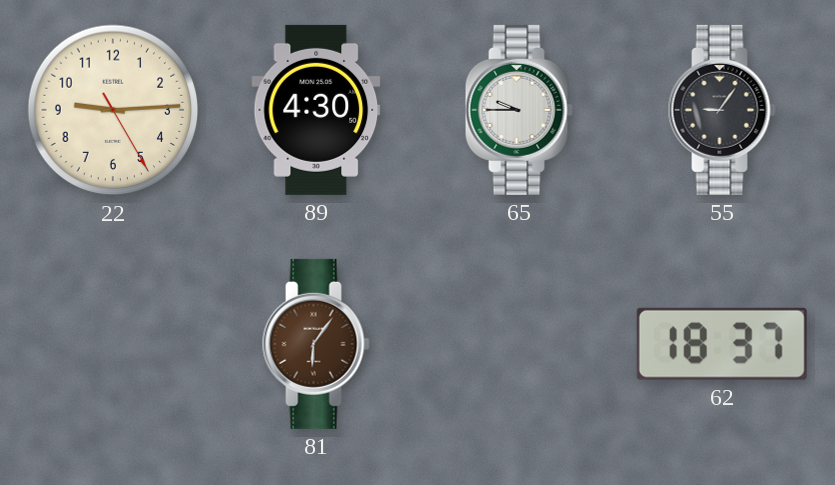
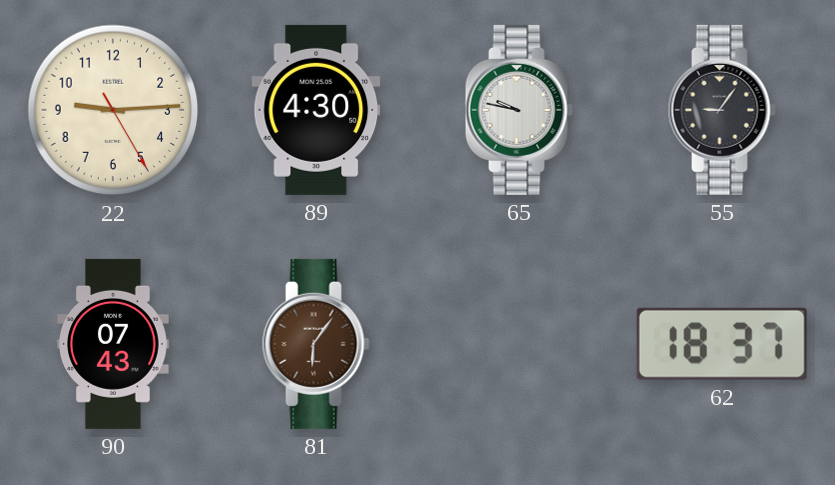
65: 9:45 -> 9:47
90: none -> 07:43
